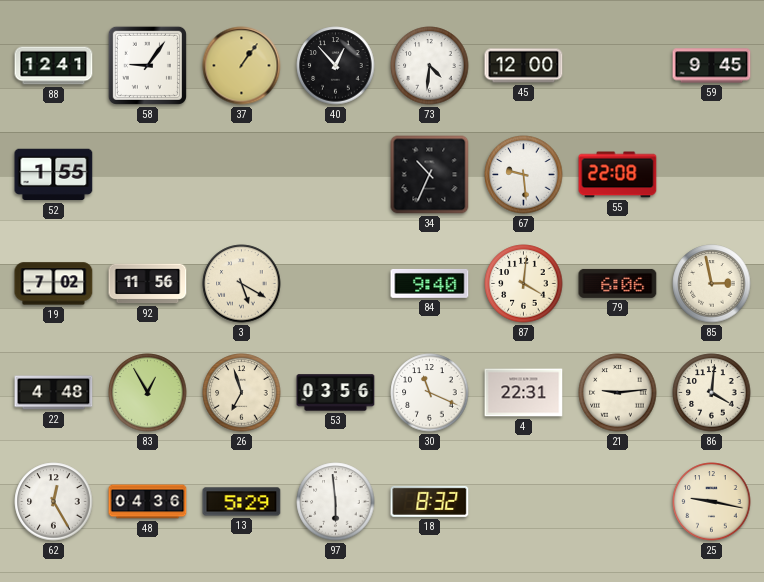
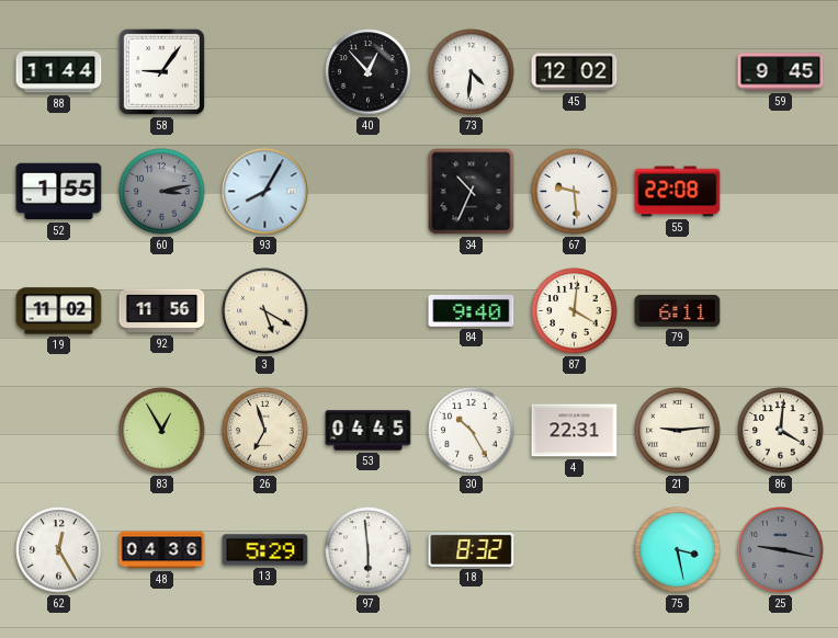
88: 12:41 -> 11:44
37: 1:06 -> none
45: 12:00 -> 12:02
60: none -> 3:13
93: none -> 8:05
19: 7:02 -> 11:02
79: 6:06 -> 6:11
85: 2:58 -> none
22: 4:48 -> none
53: 03:56 -> 04:45
30: 11:19 -> 10:25
75: none -> 3:28
25 dial: cream -> grey
